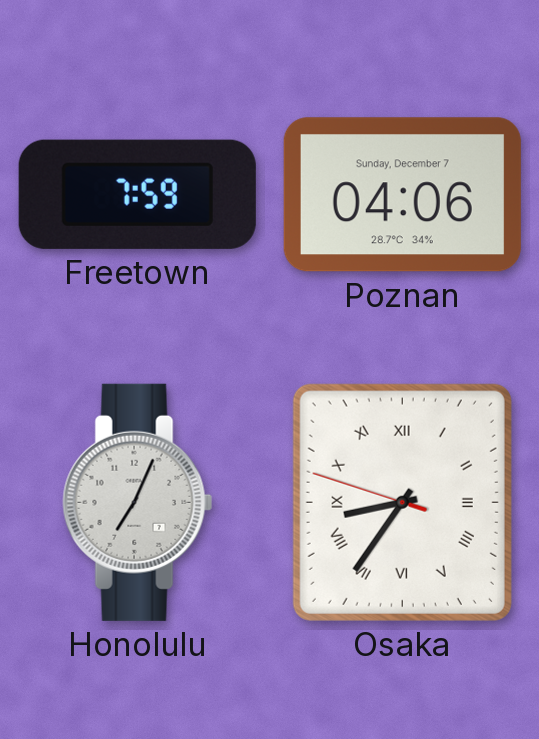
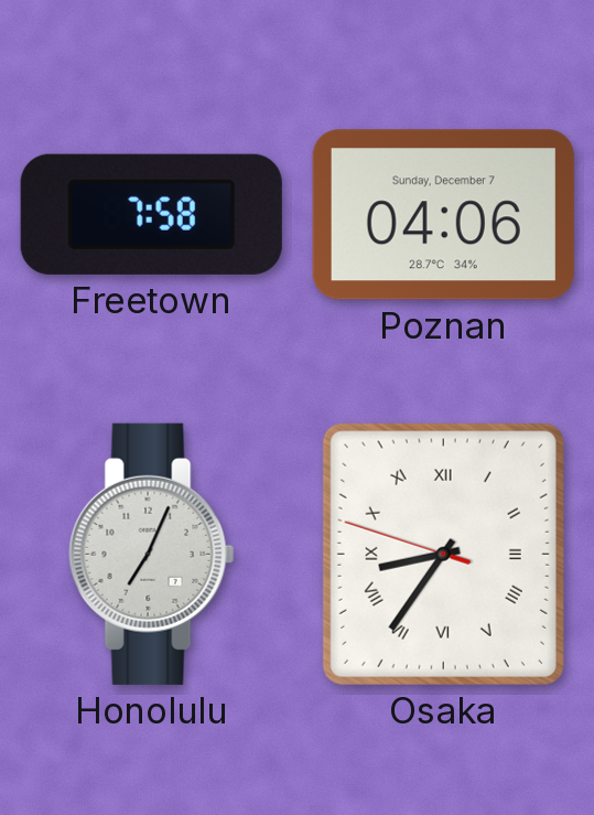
Freetown: 7:59 -> 7:58
